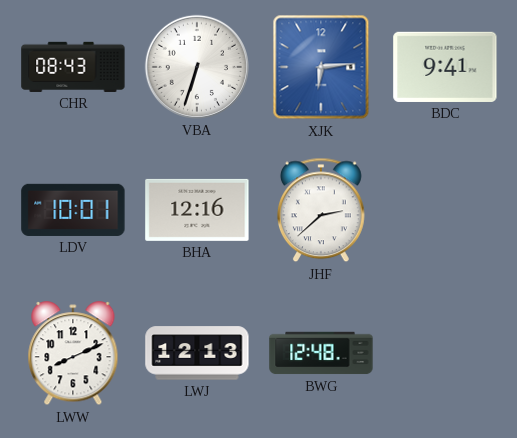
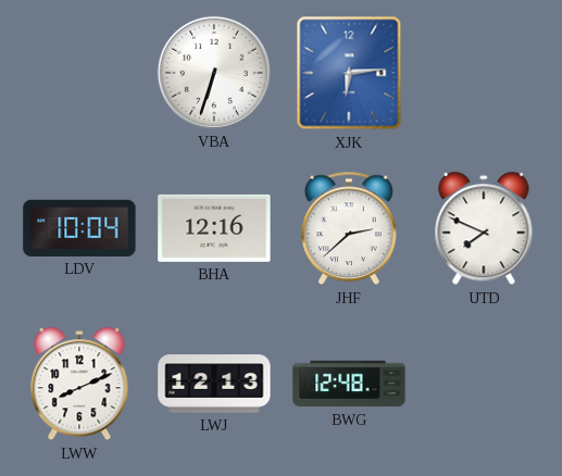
CHR: 08:43 -> none
BDC: 9:41 -> none
LDV: 10:01 -> 10:04
UTD: none -> 7:49
